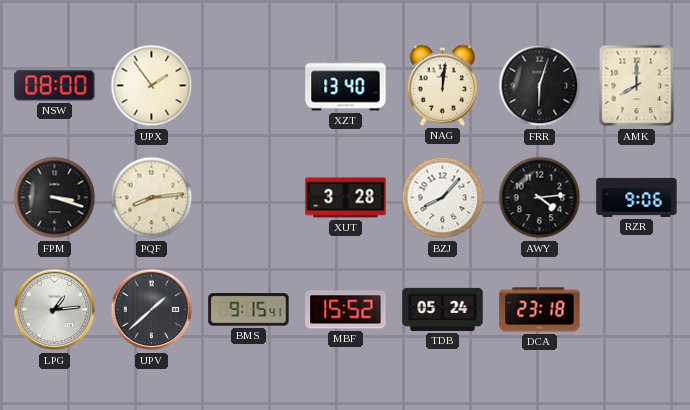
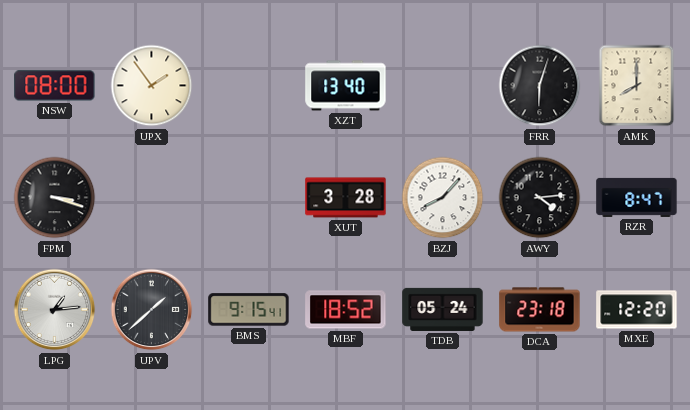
NAG: 12:01 -> none
PQF: 8:14 -> none
RZR: 9:06 -> 8:47
MBF: 15:52 -> 18:52
MXE: none -> 12:20
